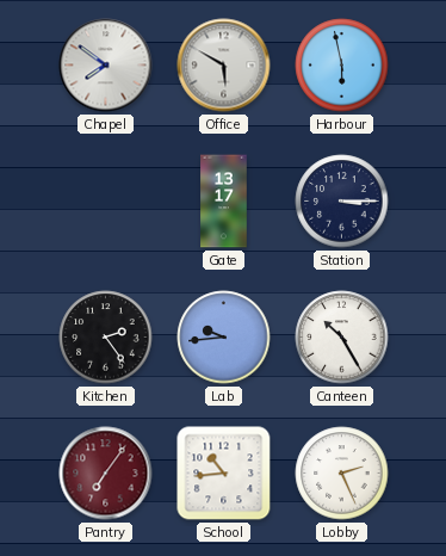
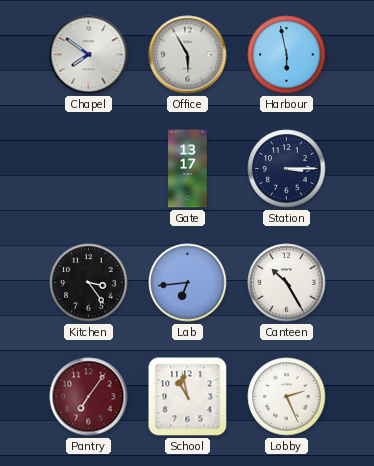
Office: 5:50 -> 5:55
Kitchen: 2:24 -> 3:24
Lab: 9:44 -> 6:44
School: 10:44 -> 10:58
